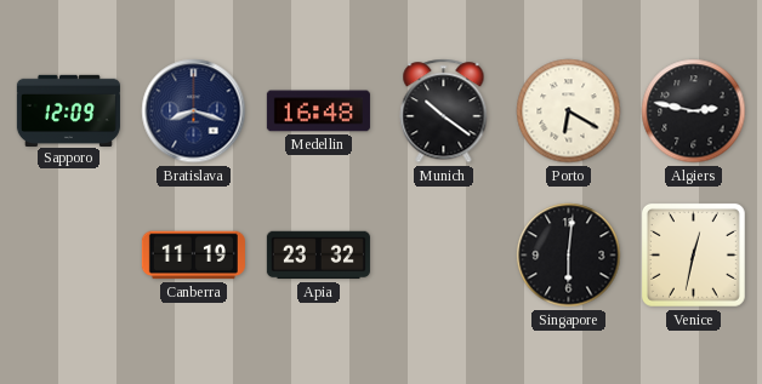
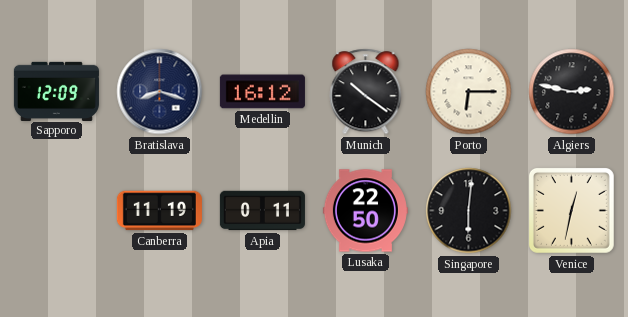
Medellin: 16:48 -> 16:12
Porto: 6:20 -> 6:15
Apia: 23:32 -> 0:11
Lusaka: none -> 22:50
